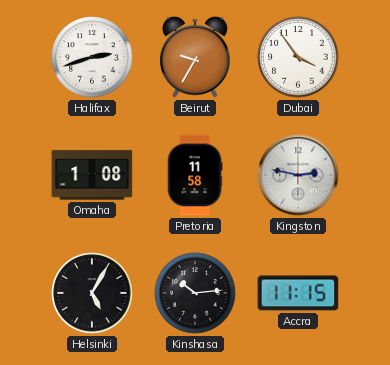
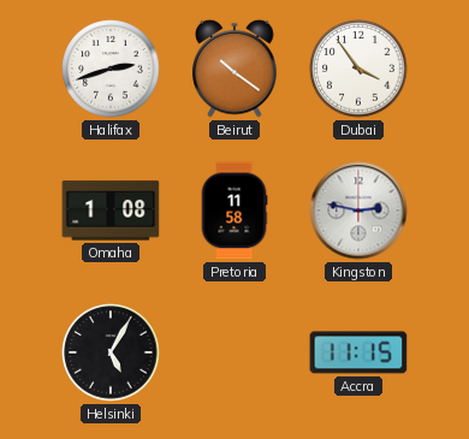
Beirut: 9:35 -> 10:21
Kinshasa: 10:14 -> none
